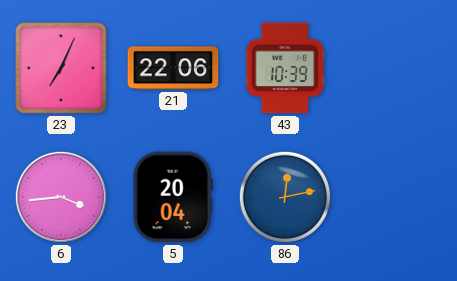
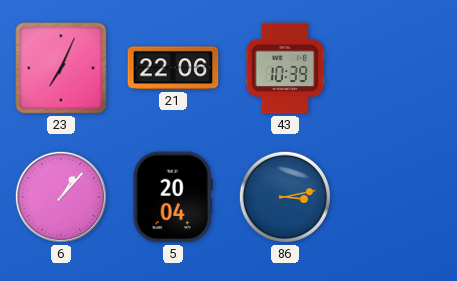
6: 3:44 -> 1:07
86: 12:13 -> 3:13
